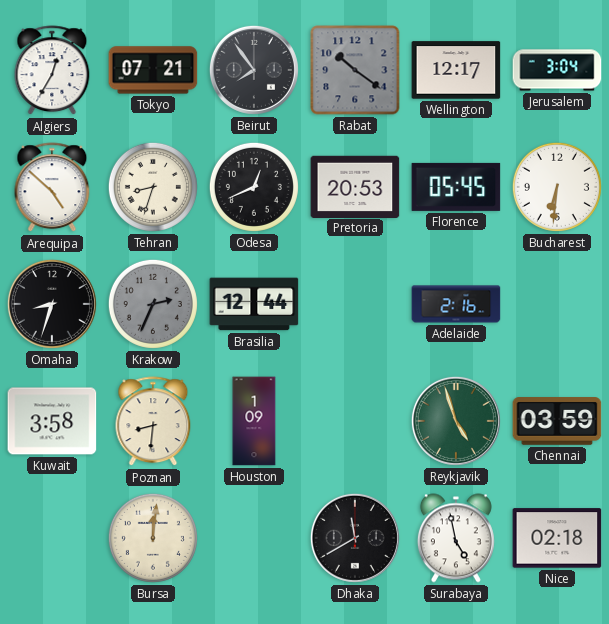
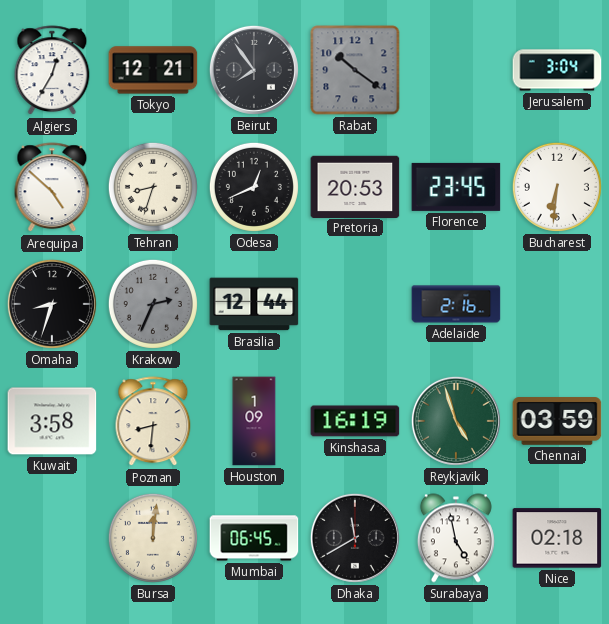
Tokyo: 07:21 -> 12:21
Wellington: 12:17 -> none
Florence: 05:45 -> 23:45
Kinshasa: none -> 16:19
Mumbai: none -> 06:45
